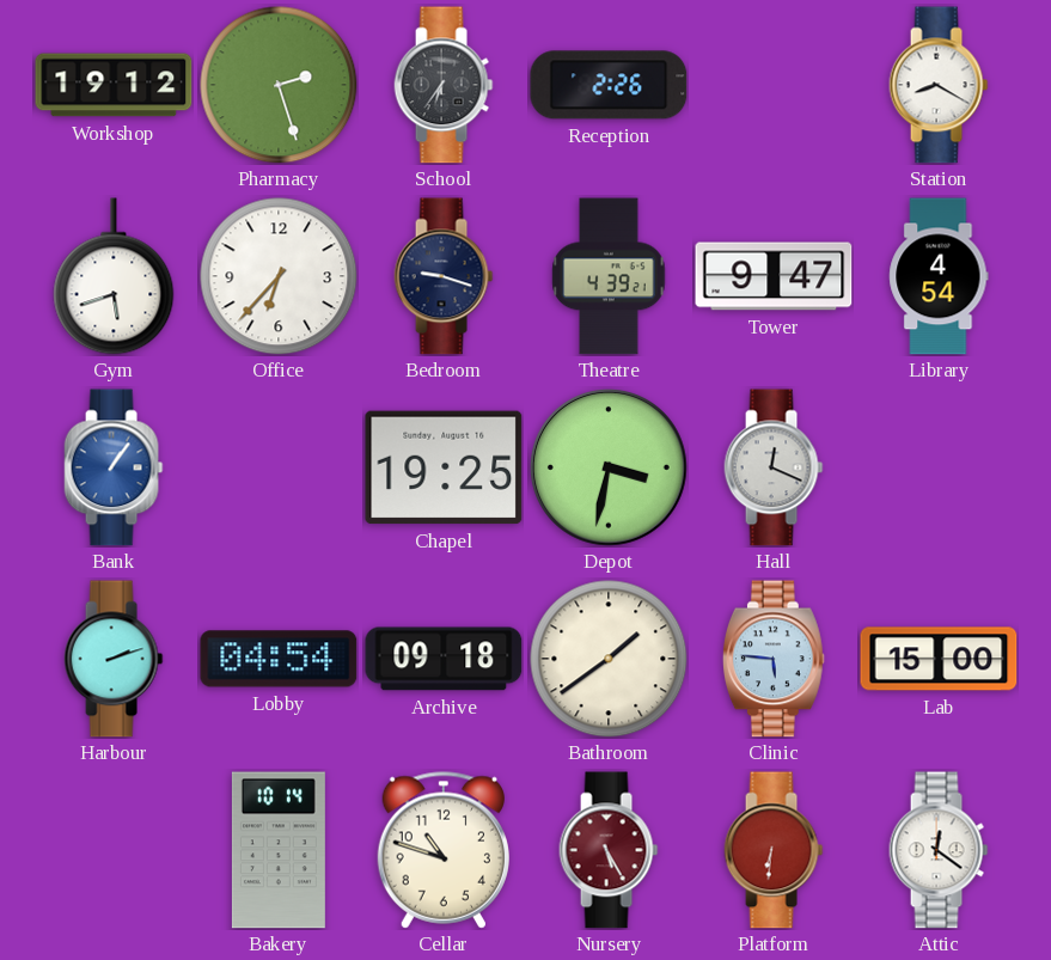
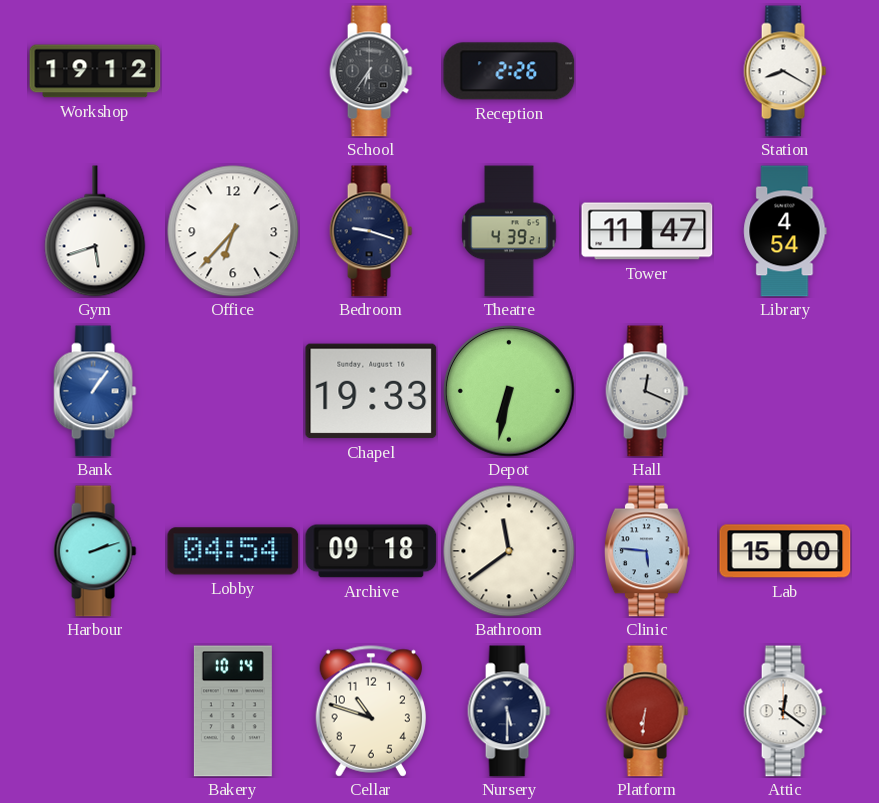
Pharmacy: 2:27 -> none
Tower: 9:47 -> 11:47
Chapel: 19:25 -> 19:33
Depot: 3:32 -> 6:32
Bathroom: 1:39 -> 11:39
Nursery: 5:25 -> 5:30
Nursery dial: burgundy -> navy
